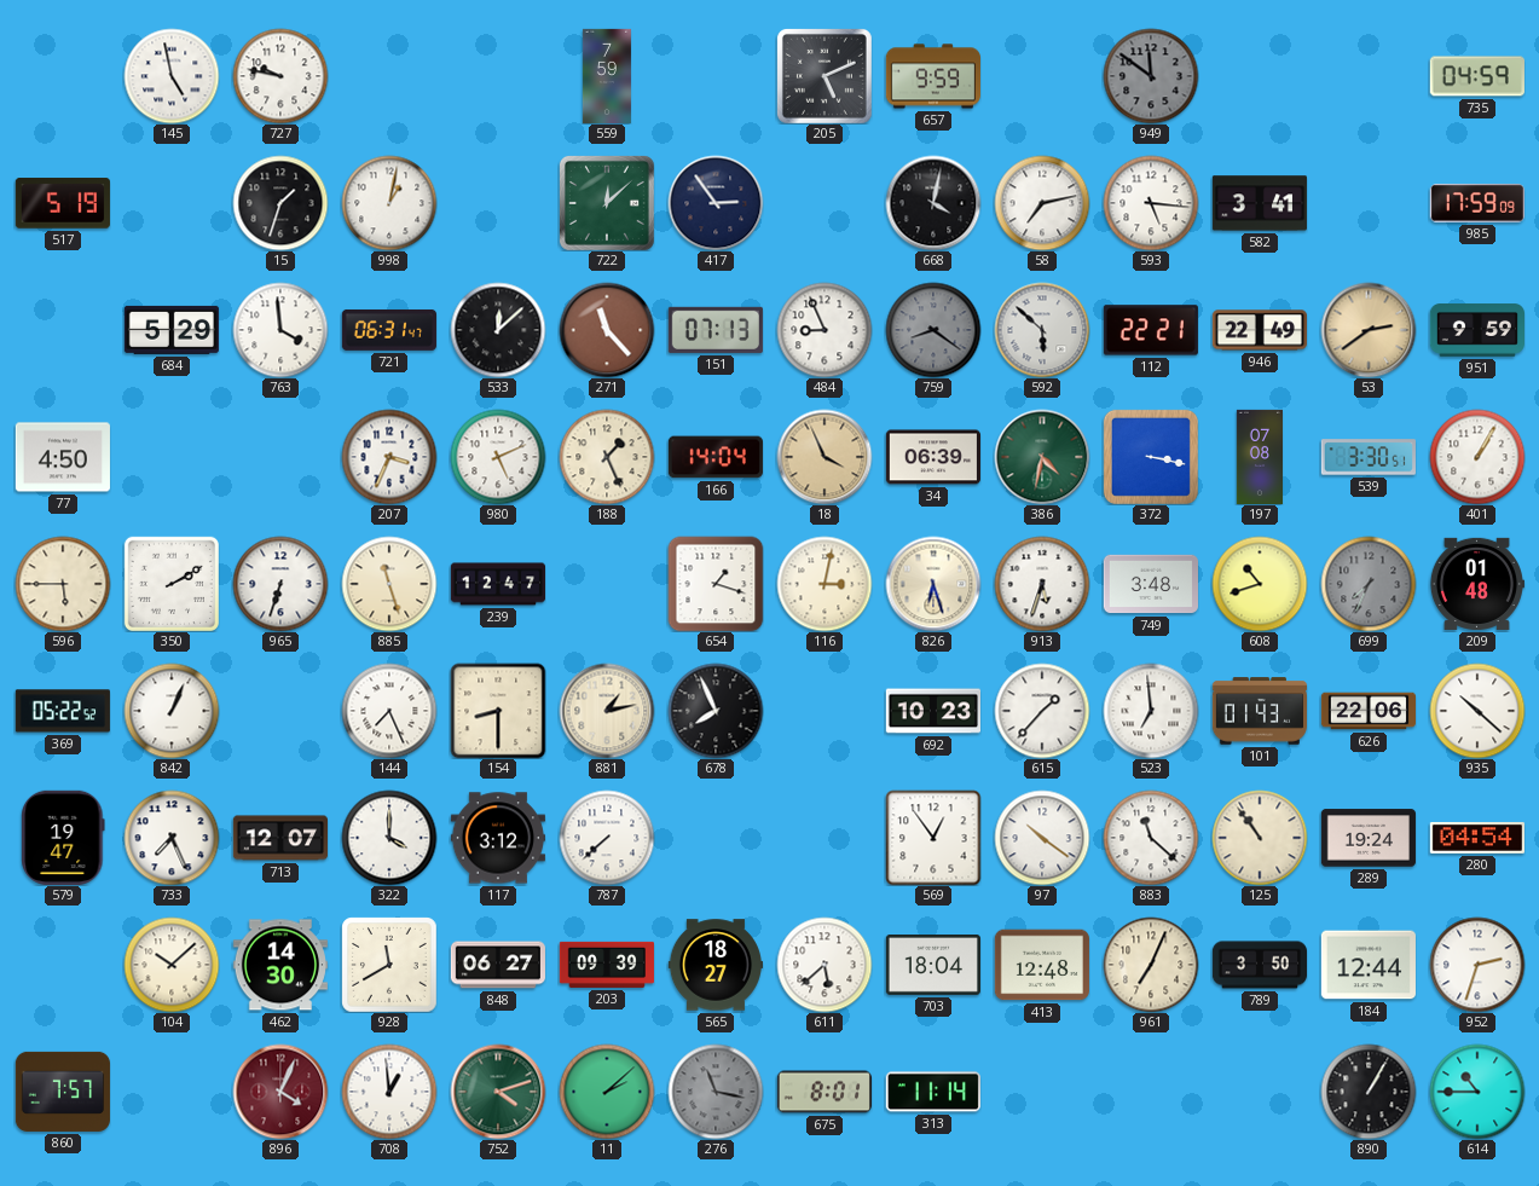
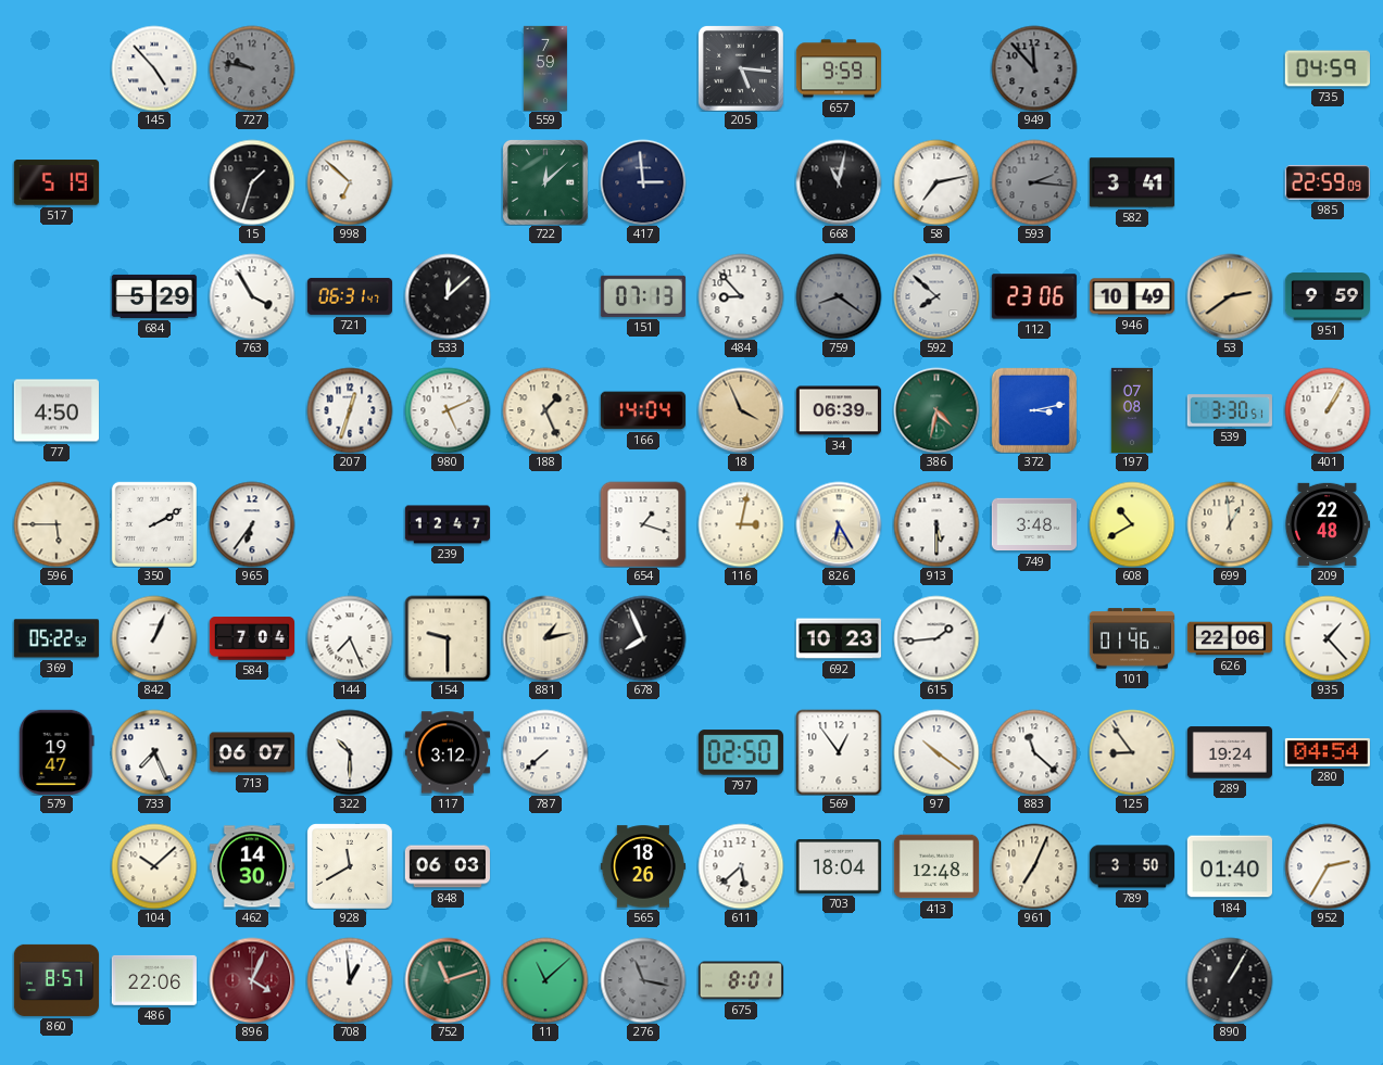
145: 4:58 -> 4:53
727 dial: white -> grey
205: 5:11 -> 5:16
949: 11:51 -> 11:53
998: 1:02 -> 6:52
417: 2:54 -> 2:59
668: 4:02 -> 11:02
593: 5:16 -> 2:16
593 dial: white -> grey
985: 17:59 -> 22:59
763: 3:59 -> 3:55
271: 11:23 -> none
484: 8:56 -> 8:53
592: 5:52 -> 7:52
112: 22:21 -> 23:06
946: 22:49 -> 10:49
207: 3:34 -> 12:33
372: 3:17 -> 3:13
965: 6:33 -> 6:36
885: 11:27 -> none
826: 6:27 -> 6:25
913: 5:33 -> 5:30
608: 10:42 -> 10:40
699: 7:34 -> 12:59
699 dial: grey -> cream
209: 01:48 -> 22:48
584: none -> 7:04
154: 8:30 -> 9:30
615: 1:37 -> 1:44
523: 6:59 -> none
101: 01:43 -> 01:46
935: 10:22 -> 1:23
713: 12:07 -> 06:07
322: 4:00 -> 10:30
797: none -> 02:50
125: 10:54 -> 8:54
848: 06:27 -> 06:03
203: 09:39 -> none
565: 18:27 -> 18:26
184: 12:44 -> 01:40
952: 2:33 -> 2:35
860: 7:57 -> 8:57
486: none -> 22:06
752: 4:12 -> 11:12
11: 2:08 -> 11:08
313: 11:14 -> none
614: 10:45 -> none
